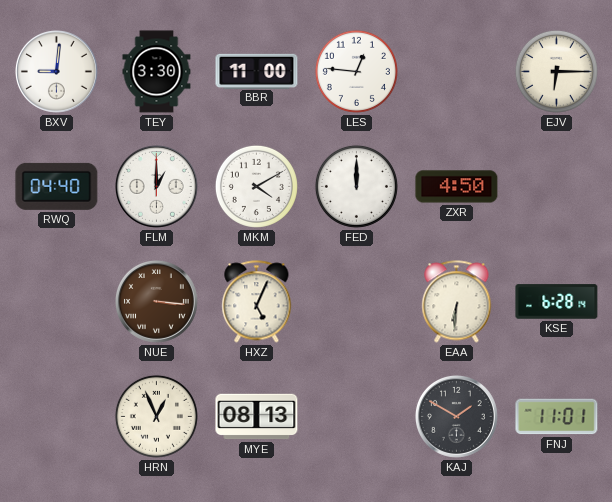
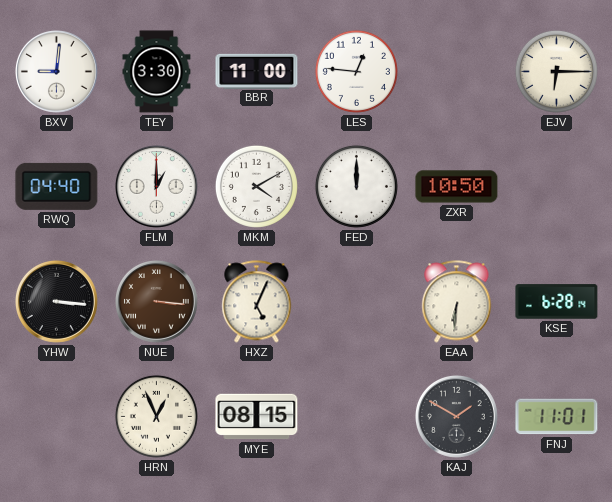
ZXR: 4:50 -> 10:50
YHW: none -> 3:16
MYE: 08:13 -> 08:15
